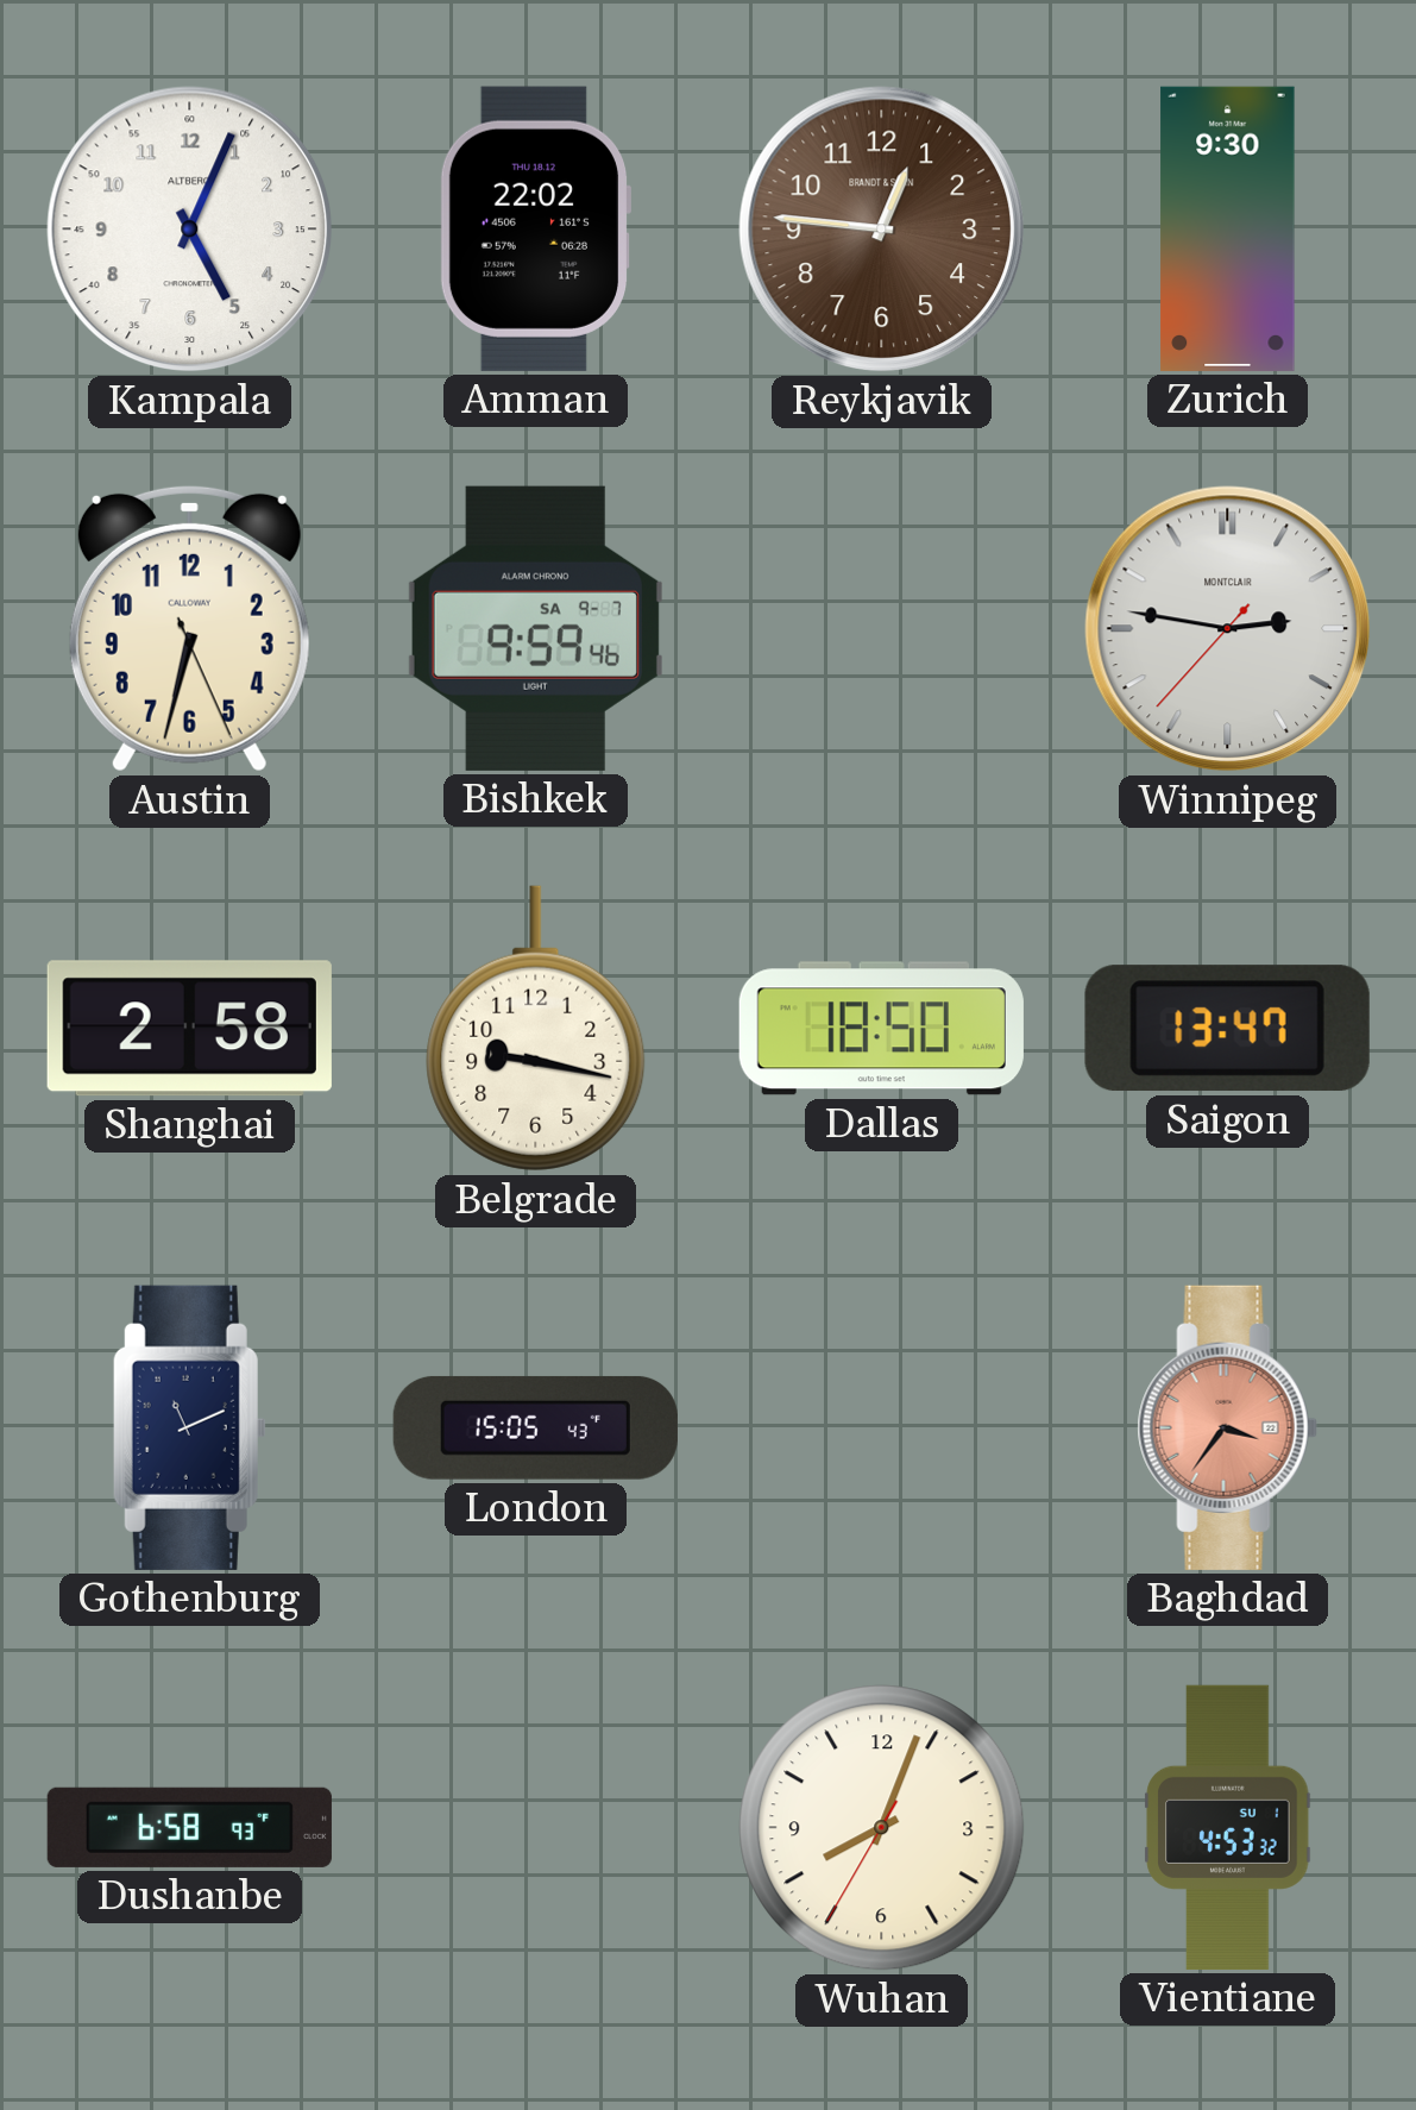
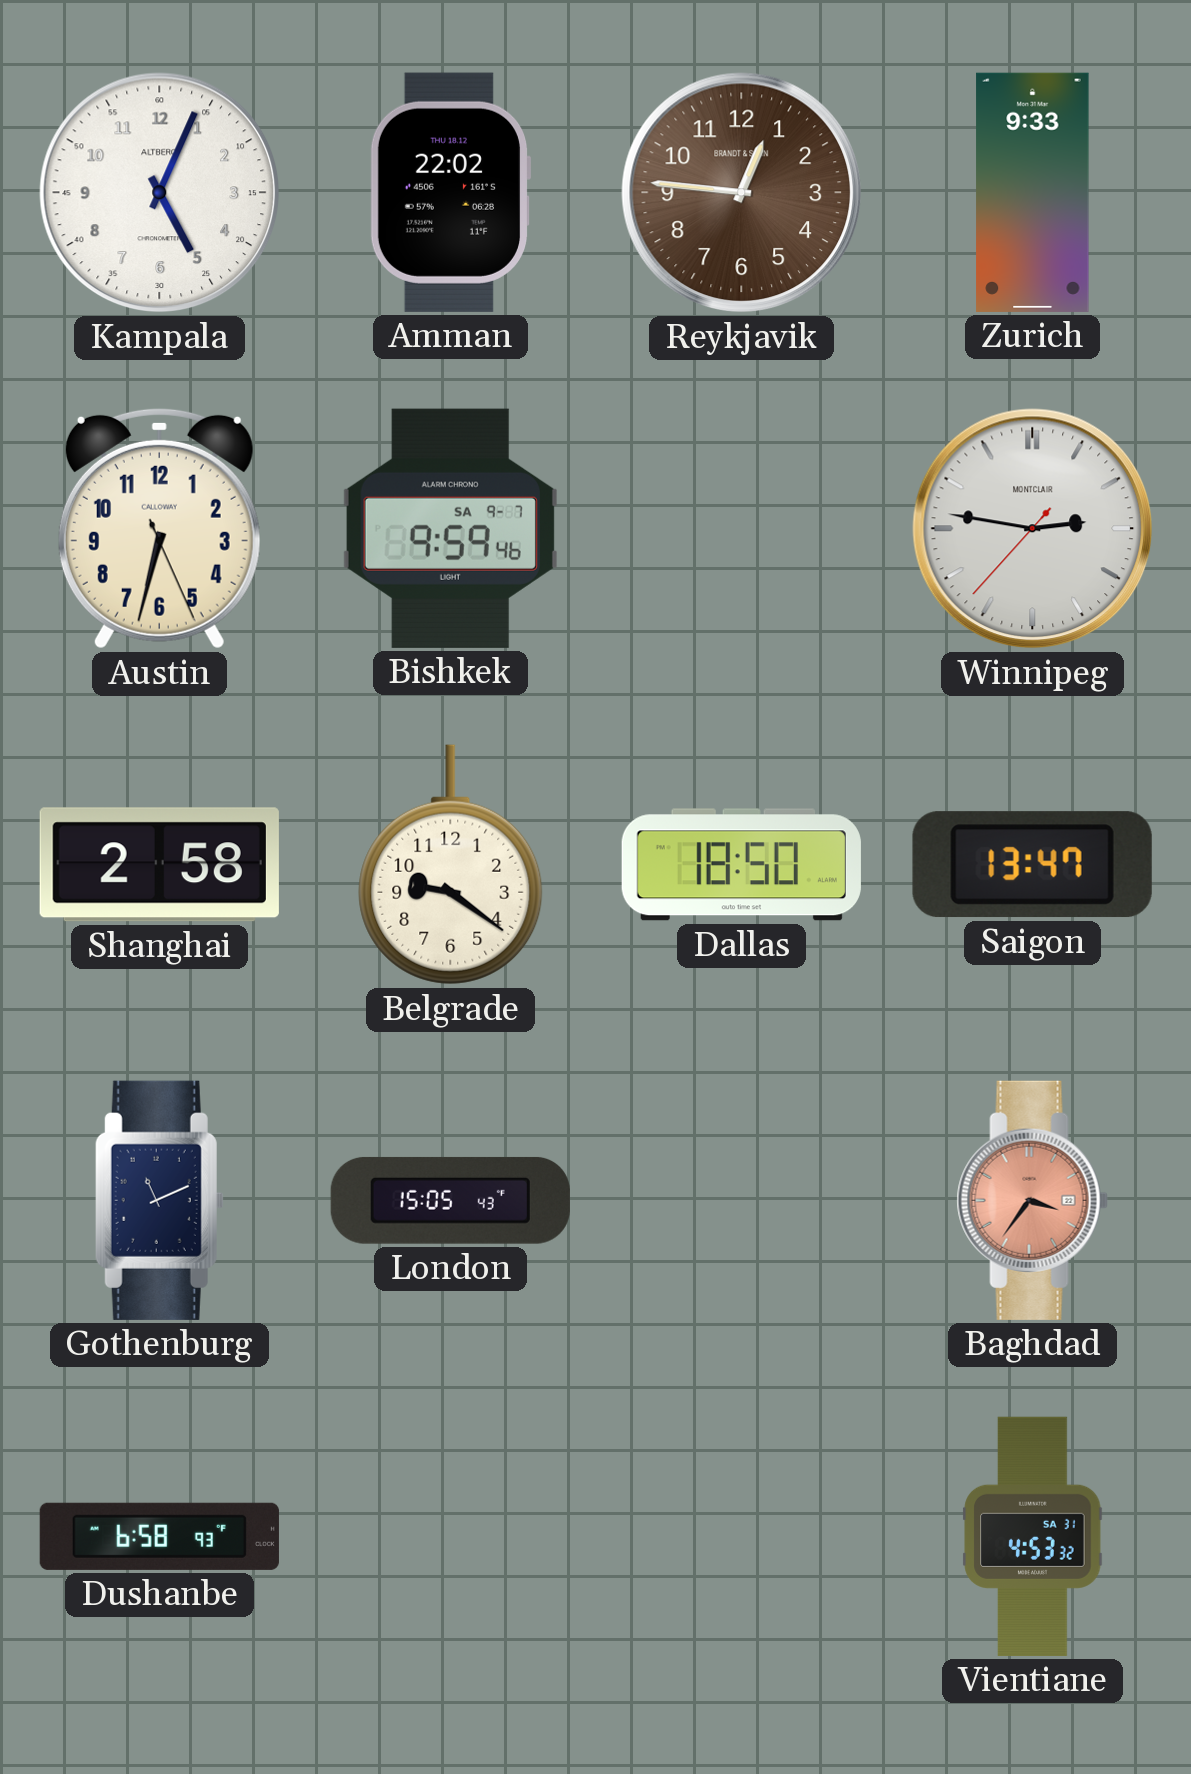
Zurich: 9:30 -> 9:33
Belgrade: 9:17 -> 9:21
Wuhan: 8:03 -> none
Vientiane date: SU 1 -> SA 31
